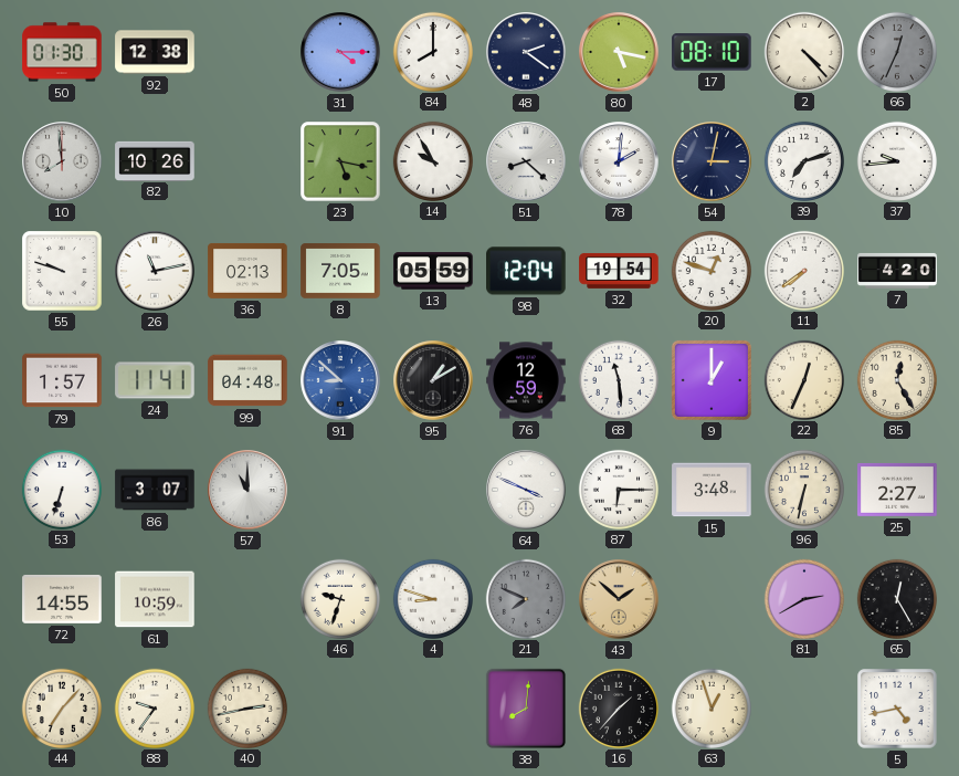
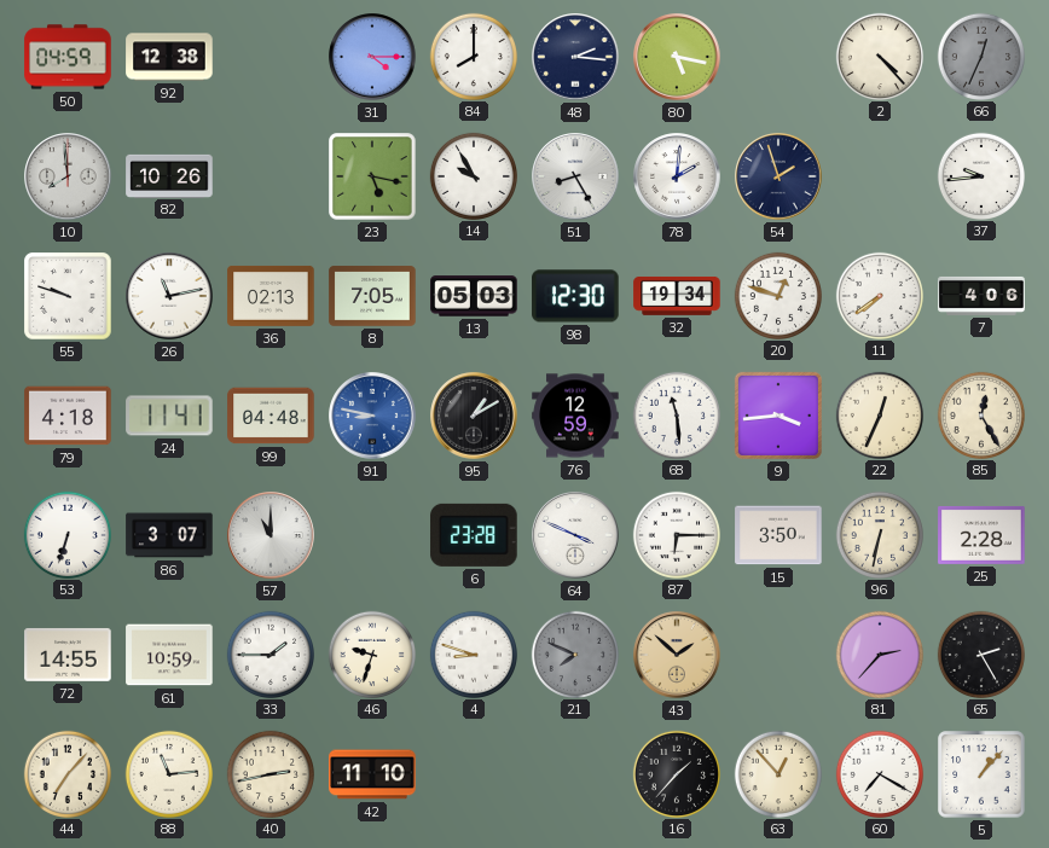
50: 01:30 -> 04:59
48: 2:21 -> 2:16
17: 08:10 -> none
51: 8:22 -> 8:25
54: 3:02 -> 1:57
39: 7:12 -> none
13: 05:59 -> 05:03
98: 12:04 -> 12:30
32: 19:54 -> 19:34
7: 4:20 -> 4:06
79: 1:57 -> 4:18
91: 8:52 -> 8:47
9: 1:00 -> 3:44
6: none -> 23:28
15: 3:48 -> 3:50
25: 2:27 -> 2:28
33: none -> 1:45
81: 2:40 -> 2:37
65: 12:25 -> 2:25
88: 9:36 -> 11:14
42: none -> 11:10
38: 8:01 -> none
63: 12:57 -> 12:53
60: none -> 7:20
5: 4:43 -> 1:07
